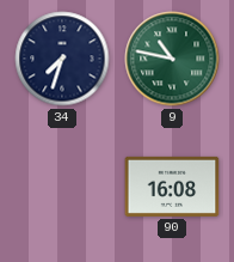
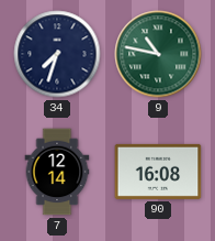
7: none -> 12:14
